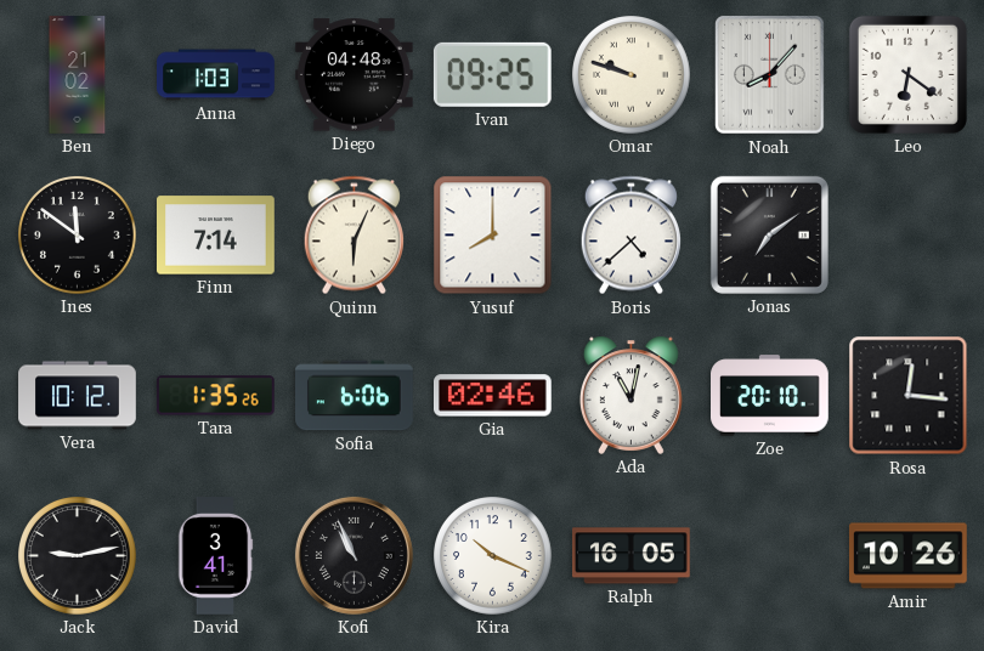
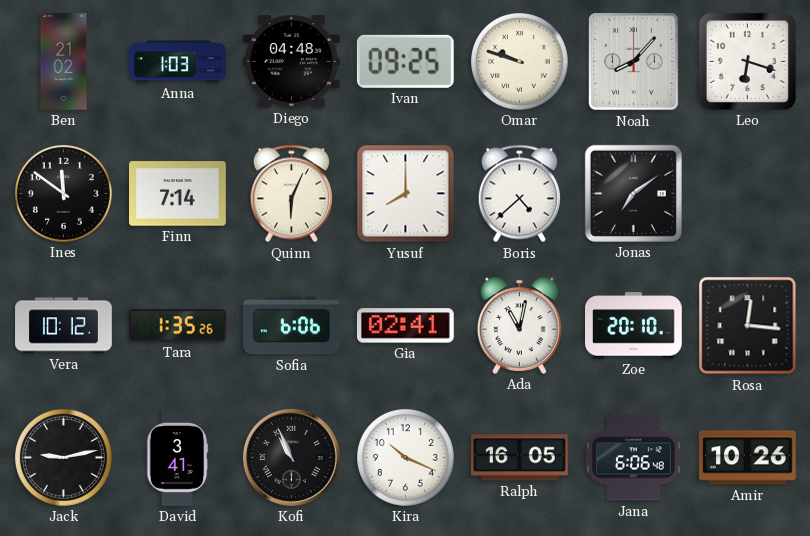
Leo: 6:21 -> 6:18
Gia: 02:46 -> 02:41
Jana: none -> 6:06
